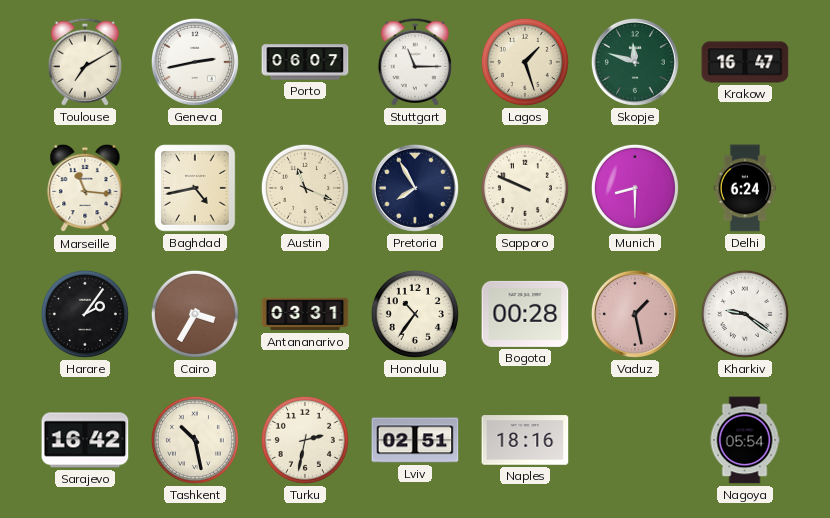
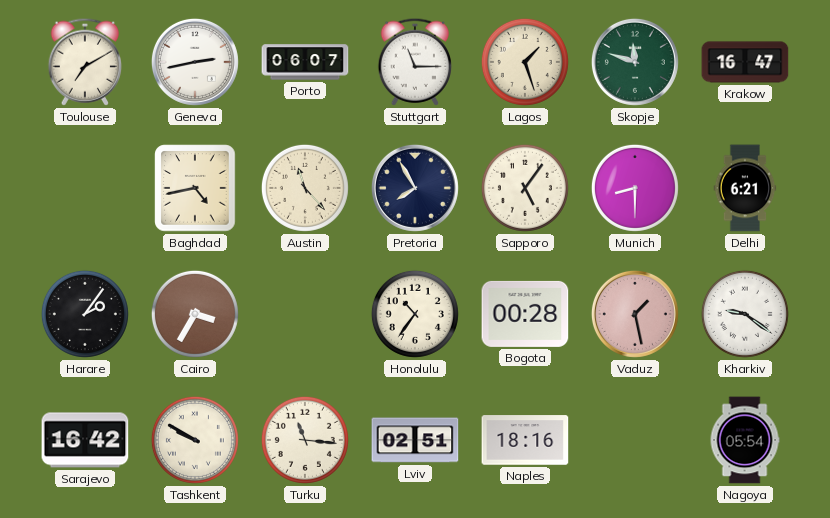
Marseille: 11:16 -> none
Austin: 11:19 -> 11:23
Sapporo: 9:49 -> 5:06
Delhi: 6:24 -> 6:21
Antananarivo: 03:31 -> none
Tashkent: 10:28 -> 9:50
Turku: 2:32 -> 11:16
